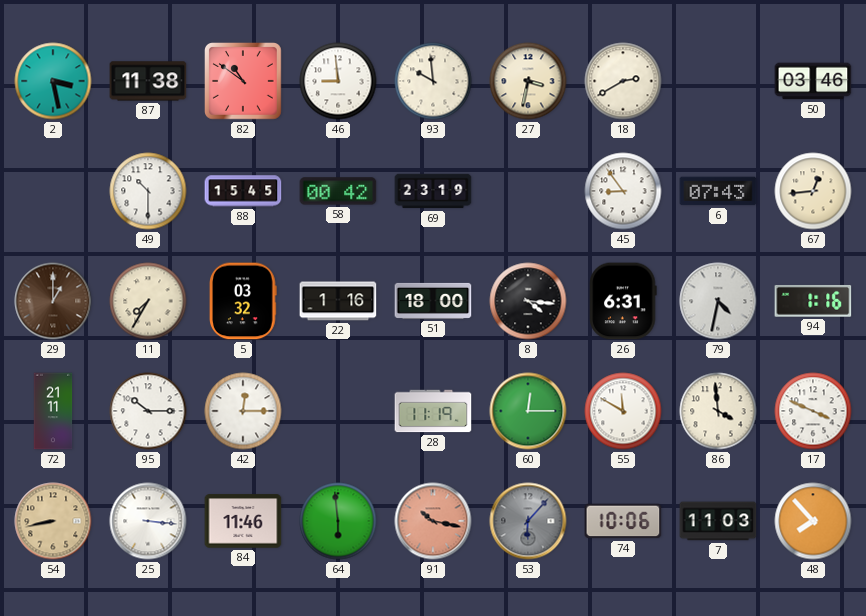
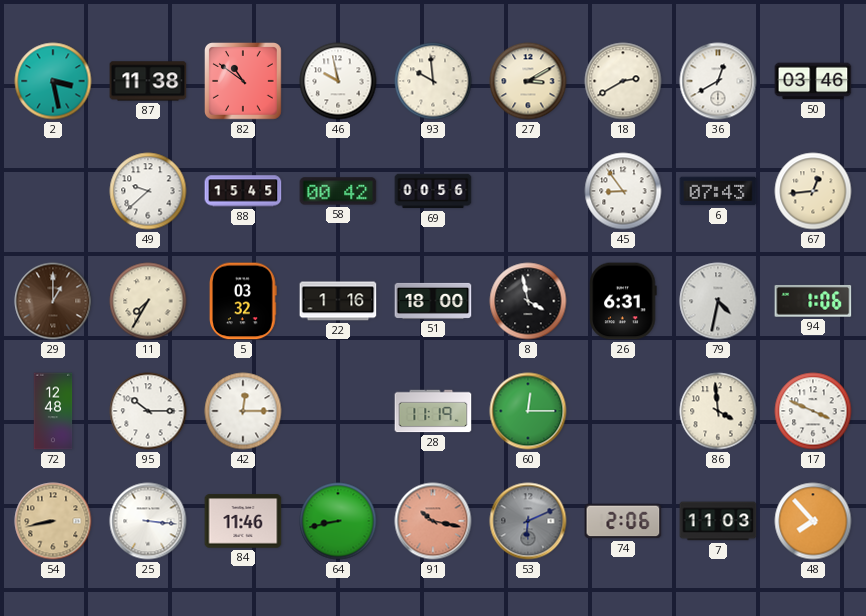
46: 8:59 -> 9:58
27: 3:32 -> 3:10
36: none -> 12:40
49: 10:30 -> 9:38
69: 23:19 -> 00:56
8: 4:16 -> 3:58
94: 1:16 -> 1:06
72: 21:11 -> 12:48
55: 11:50 -> none
64: 5:59 -> 8:43
53: 6:07 -> 6:11
74: 10:06 -> 2:06
